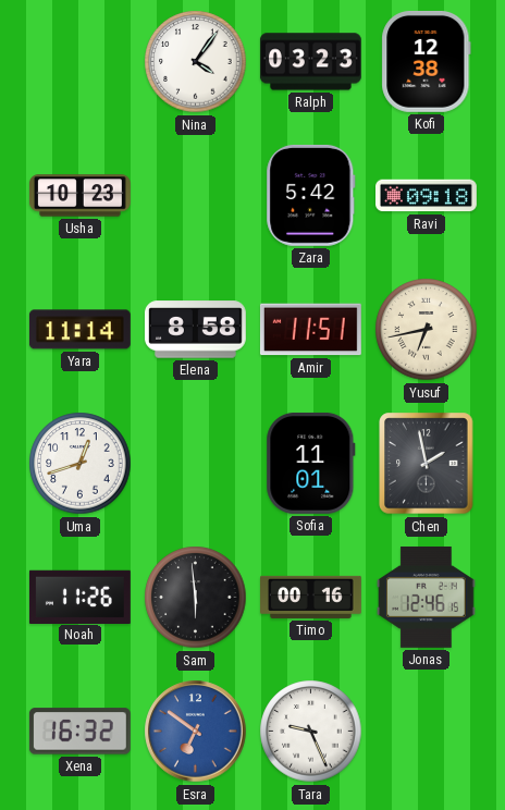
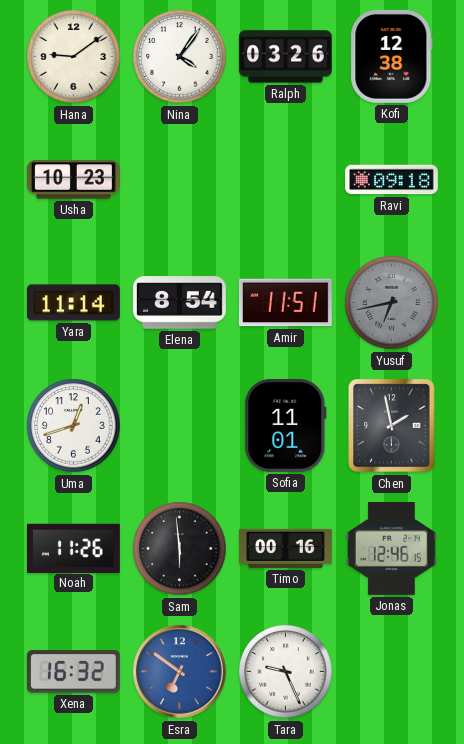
Hana: none -> 9:09
Ralph: 03:23 -> 03:26
Zara: 5:42 -> none
Elena: 8:58 -> 8:54
Yusuf dial: cream -> grey
